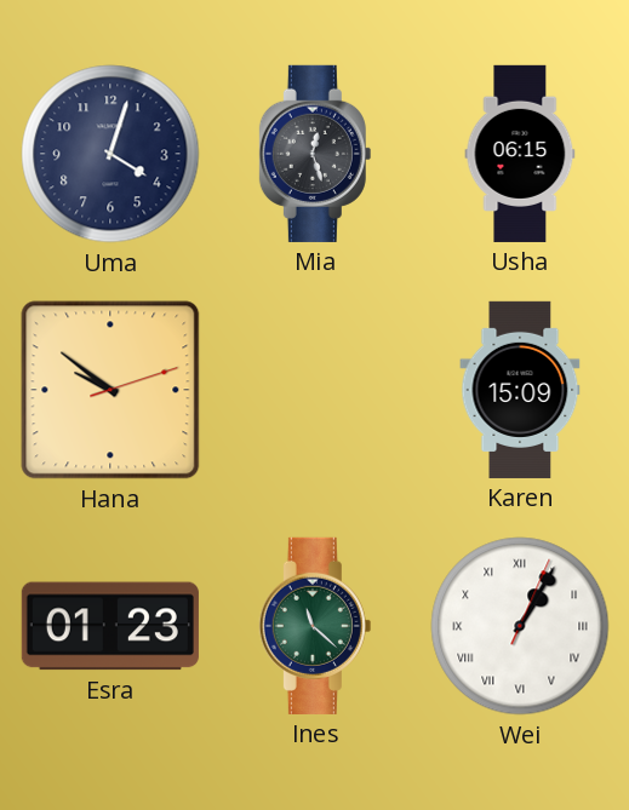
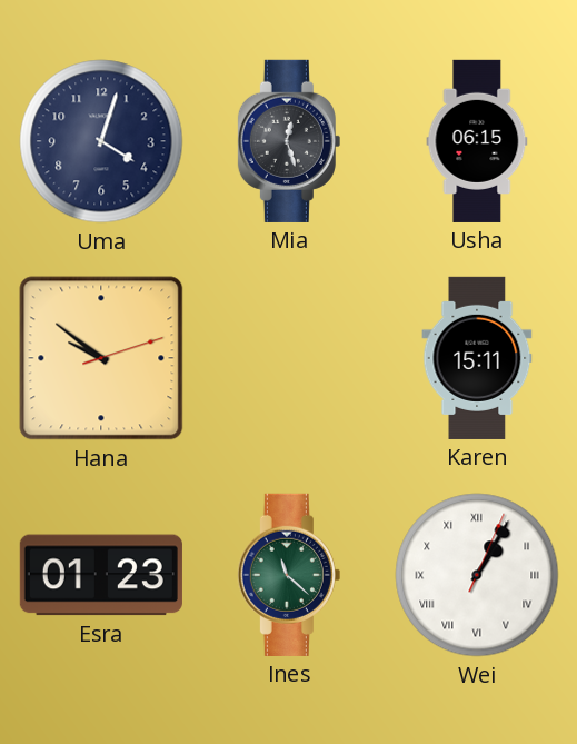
Karen: 15:09 -> 15:11
